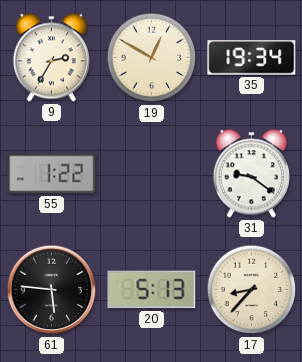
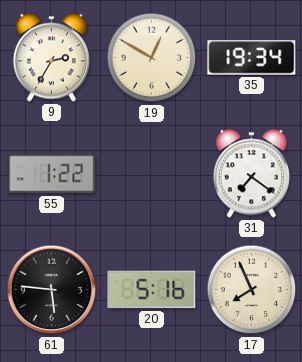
31: 9:21 -> 7:21
20: 5:13 -> 5:16
17: 8:37 -> 7:56
